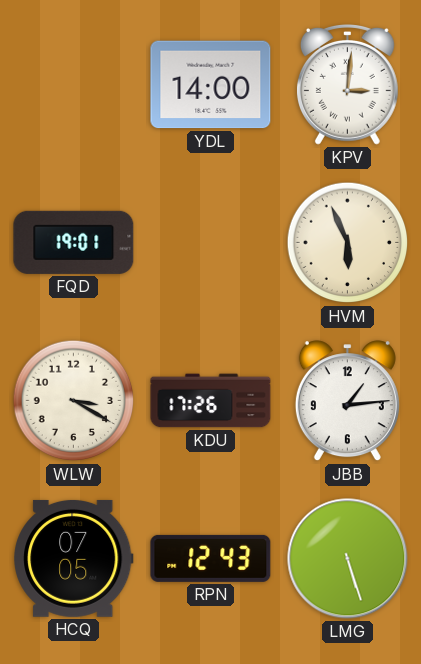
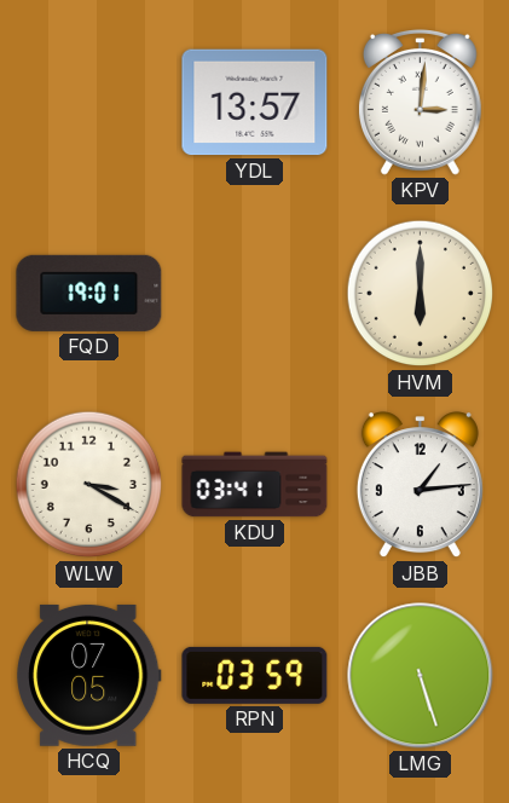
YDL: 14:00 -> 13:57
HVM: 5:56 -> 6:00
KDU: 17:26 -> 03:41
RPN: 12:43 -> 03:59
